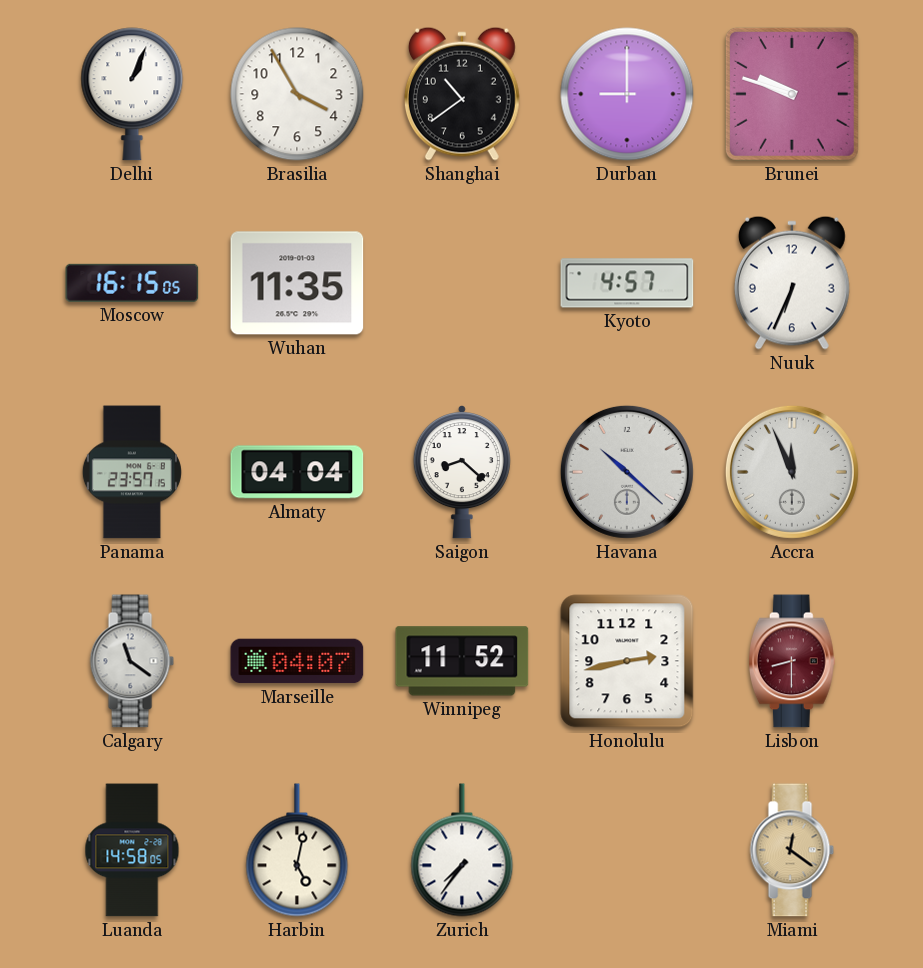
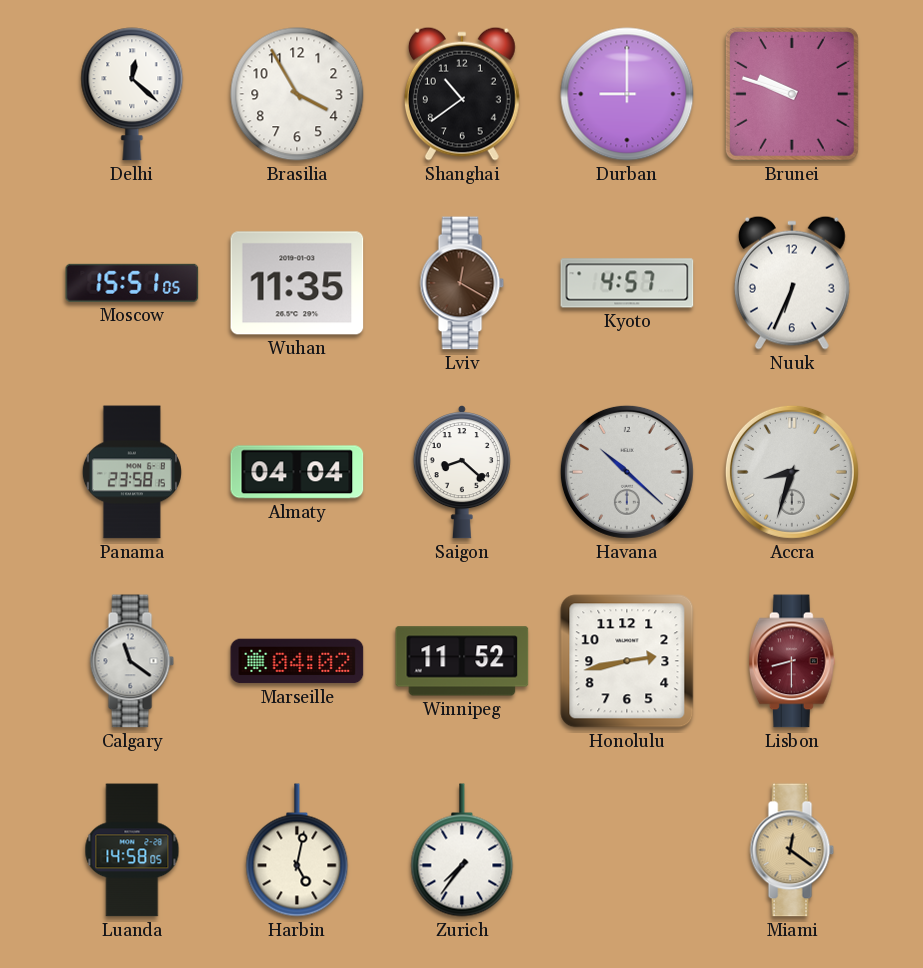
Delhi: 1:04 -> 12:22
Moscow: 16:15 -> 15:51
Lviv: none -> 12:20
Panama: 23:57 -> 23:58
Accra: 11:56 -> 8:33
Marseille: 04:07 -> 04:02
